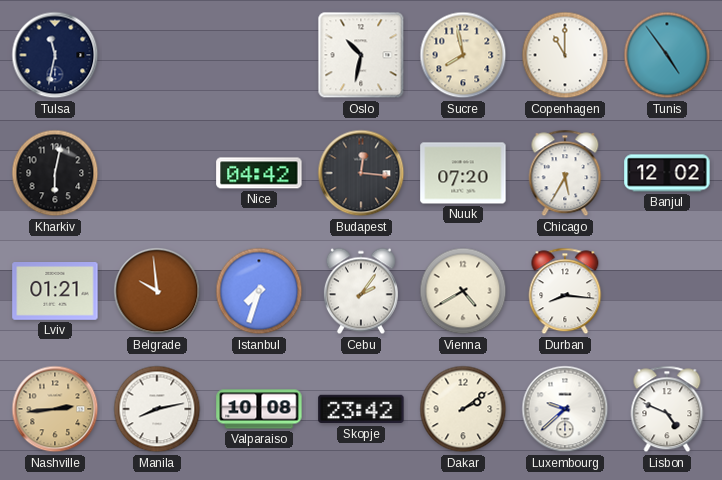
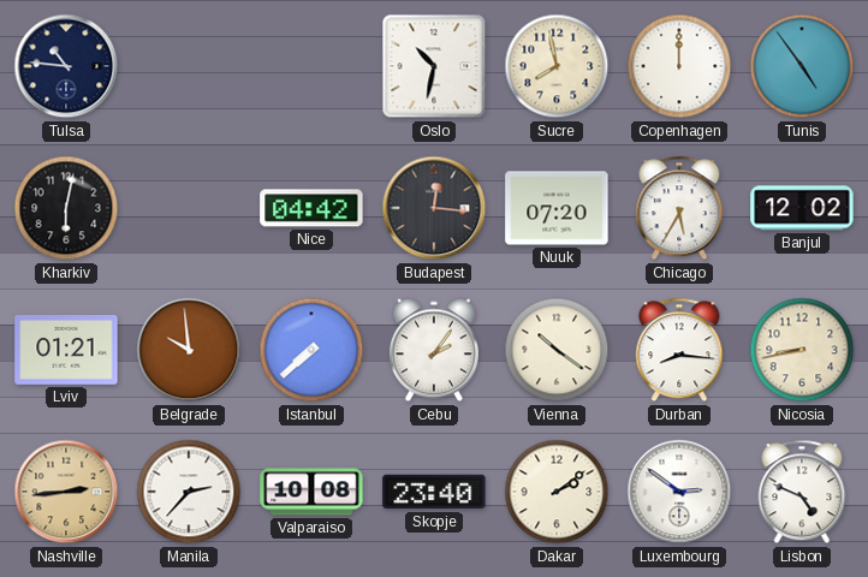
Tulsa: 11:32 -> 10:46
Copenhagen: 11:00 -> 12:00
Istanbul: 7:33 -> 7:38
Vienna: 4:40 -> 10:21
Nicosia: none -> 8:43
Manila: 8:13 -> 2:37
Skopje: 23:42 -> 23:40
Luxembourg: 9:38 -> 2:51
